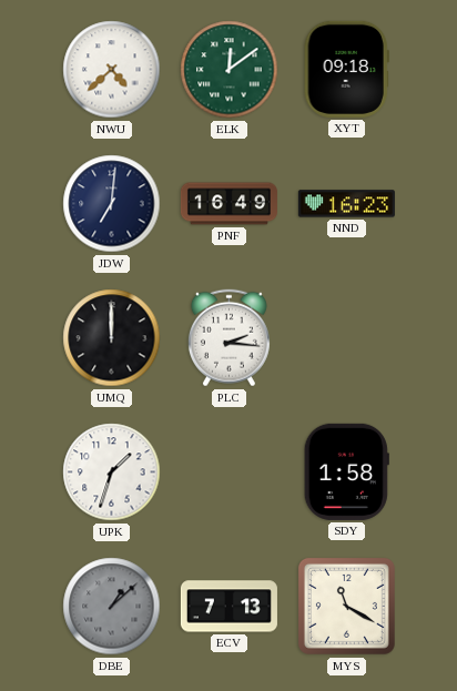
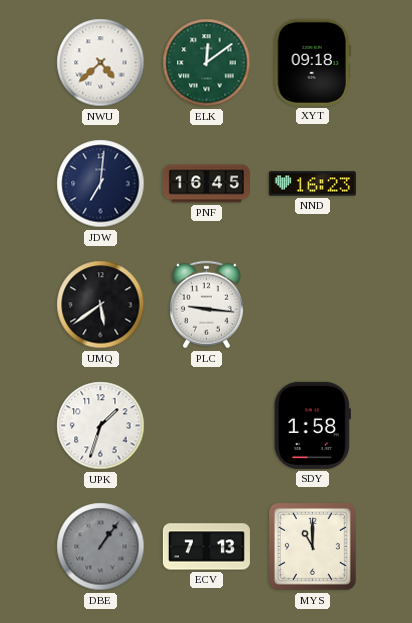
PNF: 16:49 -> 16:45
UMQ: 12:00 -> 5:39
PLC: 2:16 -> 9:16
DBE: 1:08 -> 1:06
MYS: 11:20 -> 11:00
